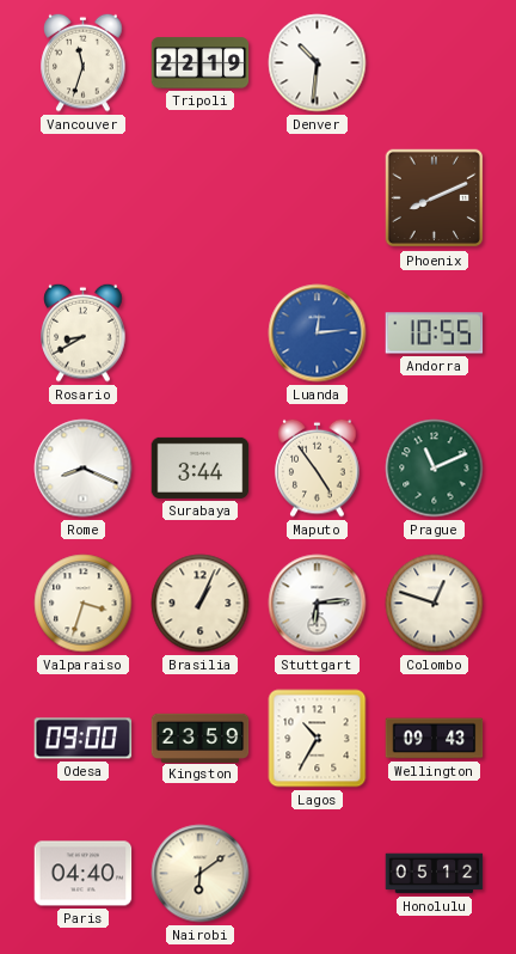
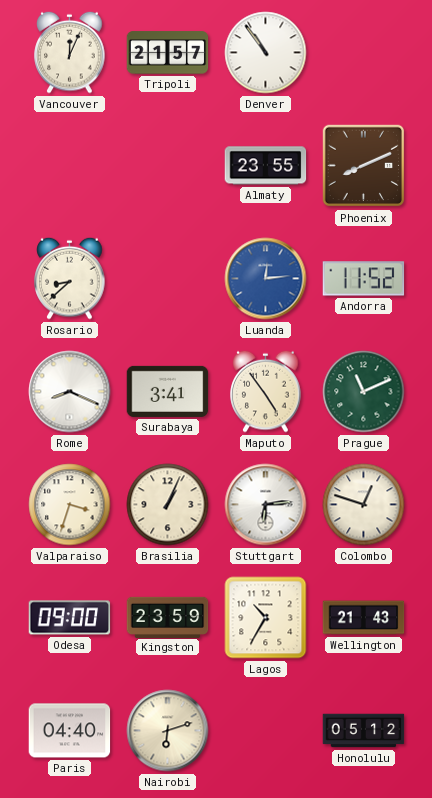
Vancouver: 11:33 -> 12:04
Tripoli: 22:19 -> 21:57
Denver: 10:31 -> 10:54
Almaty: none -> 23:55
Rosario: 8:40 -> 8:38
Andorra: 10:55 -> 11:52
Surabaya: 3:44 -> 3:41
Wellington: 09:43 -> 21:43
Nairobi: 6:09 -> 6:12
